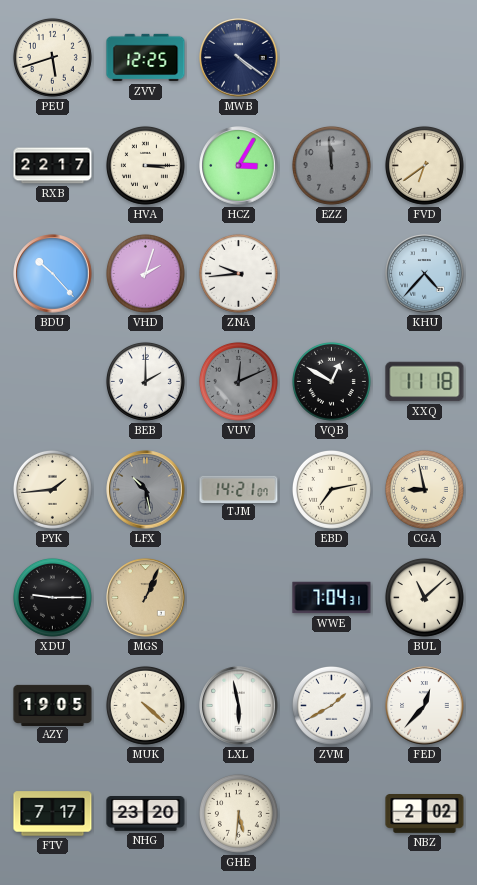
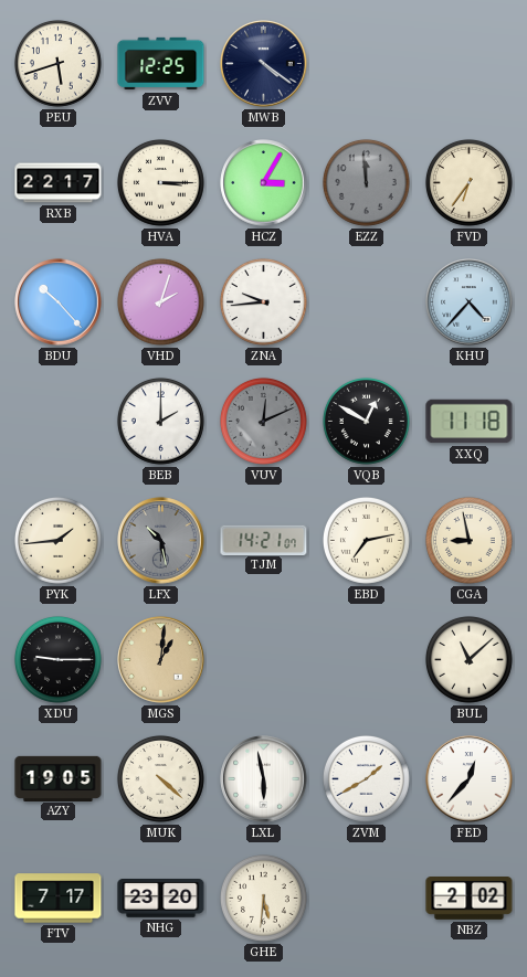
FVD: 6:39 -> 6:36
MGS: 1:04 -> 1:01
WWE: 7:04 -> none
